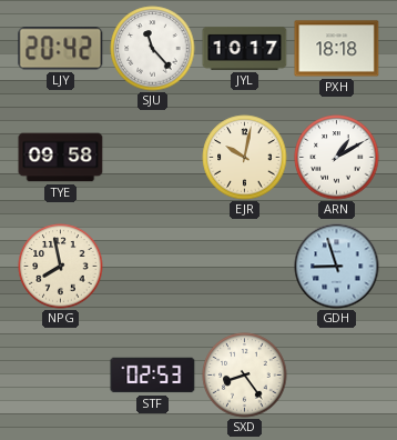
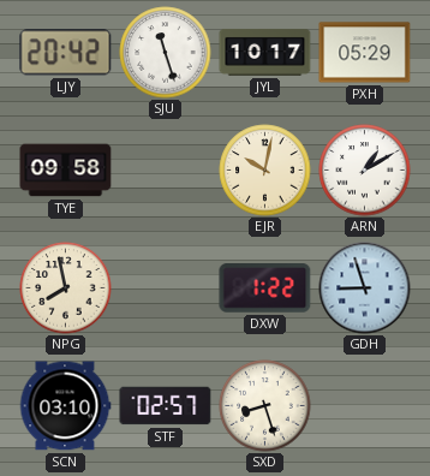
SJU: 11:23 -> 11:27
PXH: 18:18 -> 05:29
DXW: none -> 1:22
SCN: none -> 03:10
STF: 02:53 -> 02:57
SXD: 8:24 -> 8:27
